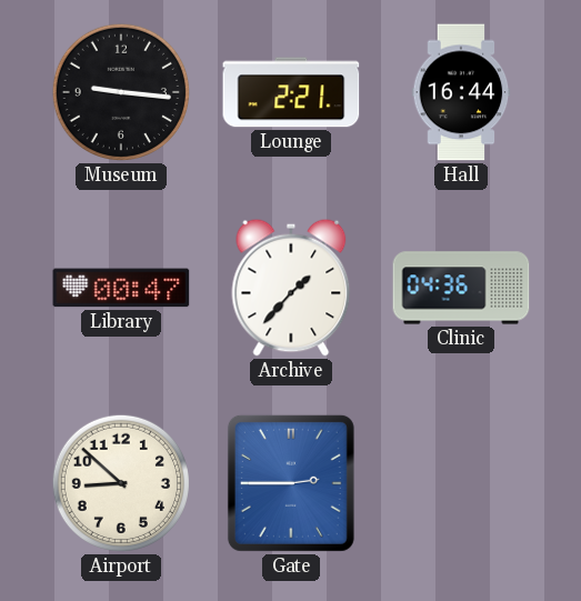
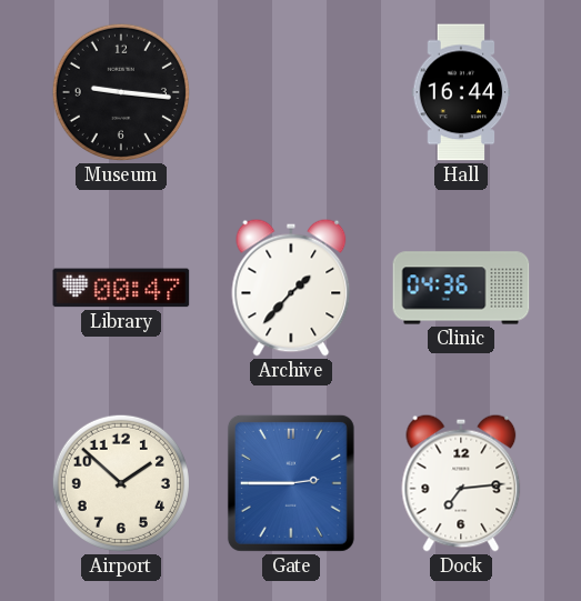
Lounge: 2:21 -> none
Airport: 8:52 -> 1:52
Dock: none -> 7:14
